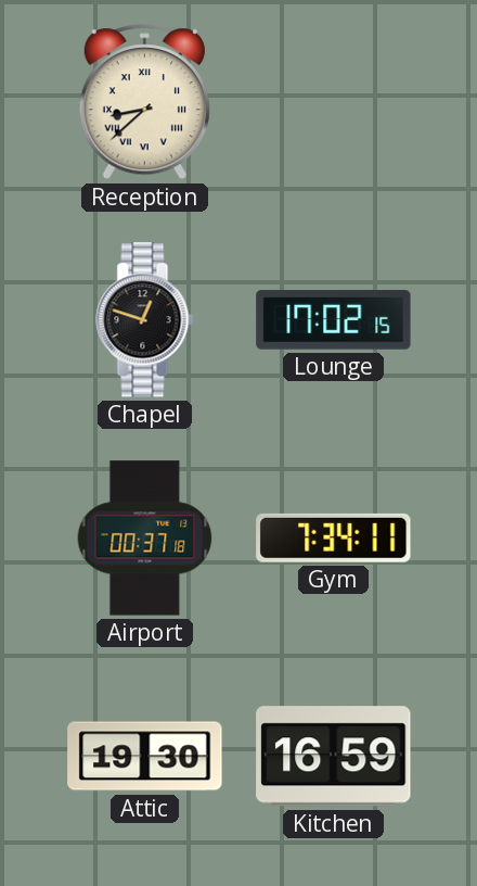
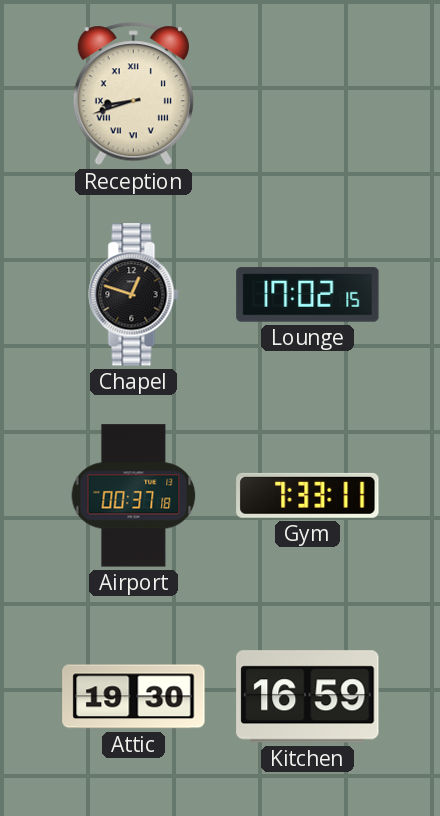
Reception: 8:38 -> 8:42
Gym: 7:34 -> 7:33
